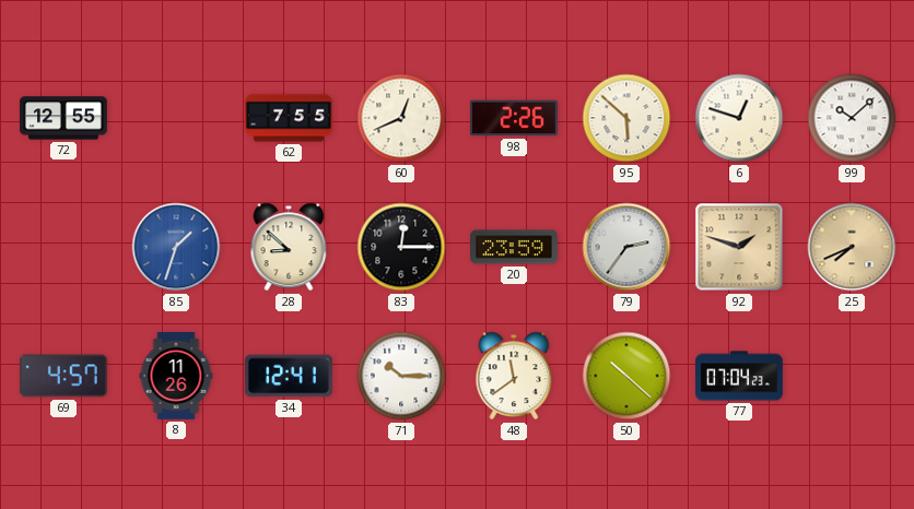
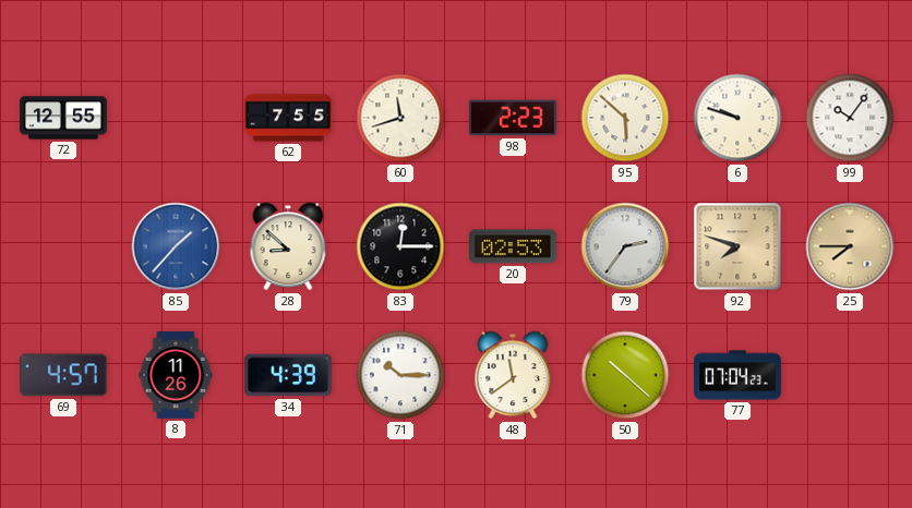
60: 12:41 -> 11:42
98: 2:26 -> 2:23
6: 12:48 -> 9:48
99: 10:08 -> 10:06
85: 1:33 -> 1:37
20: 23:59 -> 02:53
92: 1:48 -> 7:48
25: 7:41 -> 7:45
34: 12:41 -> 4:39
